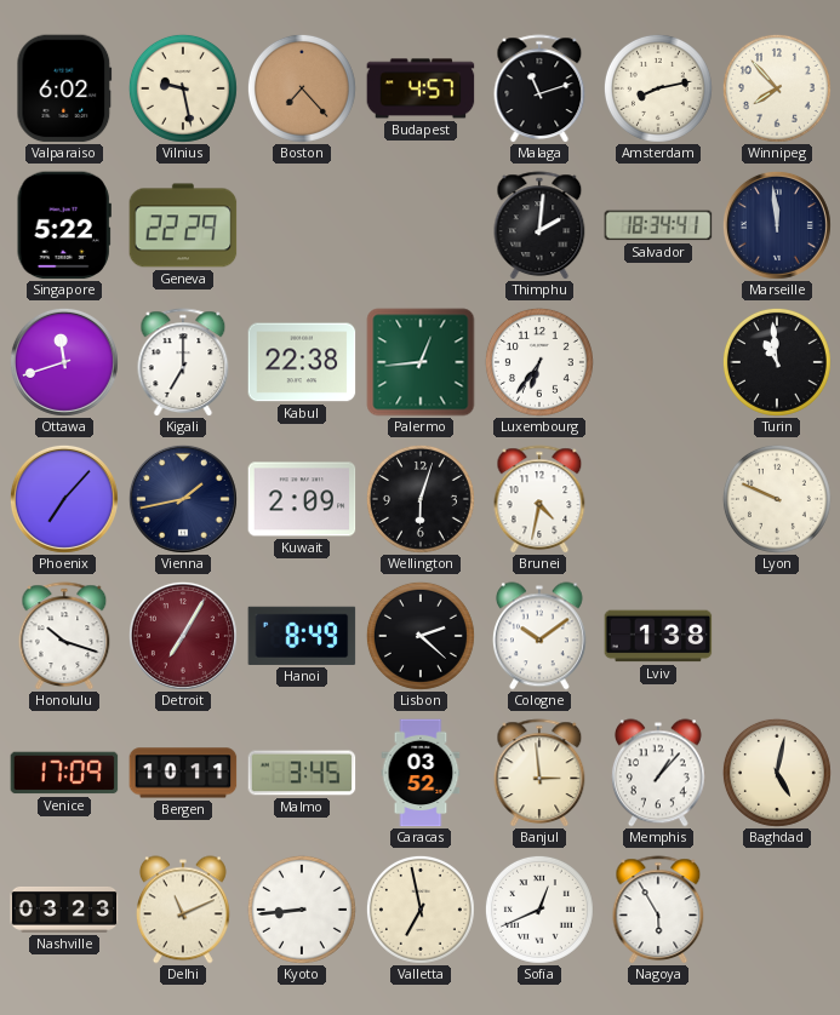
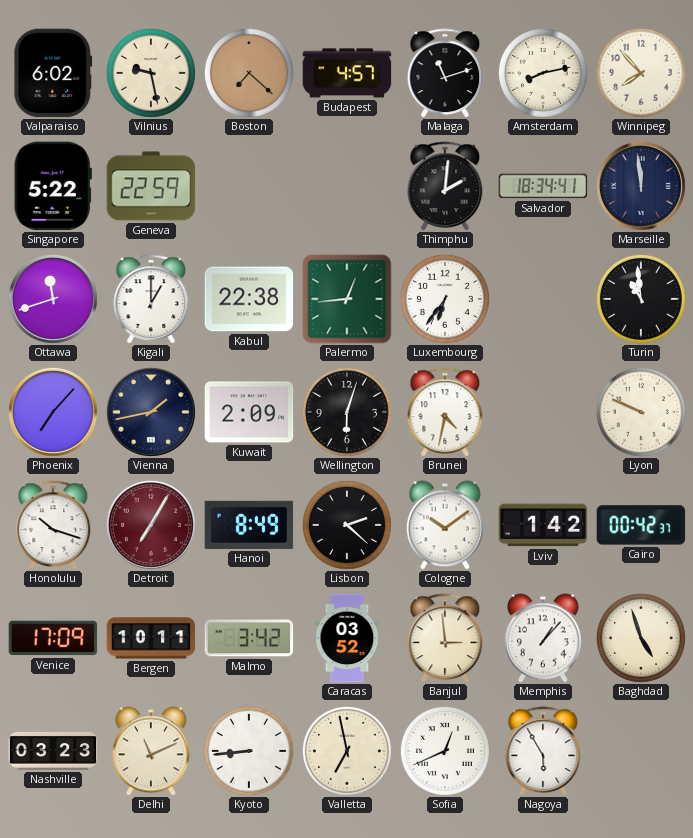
Boston: 7:23 -> 7:22
Geneva: 22:29 -> 22:59
Kigali: 7:00 -> 1:00
Lviv: 1:38 -> 1:42
Cairo: none -> 00:42
Malmo: 3:45 -> 3:42
Baghdad: 5:02 -> 4:57
